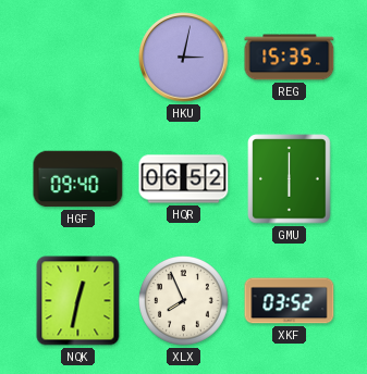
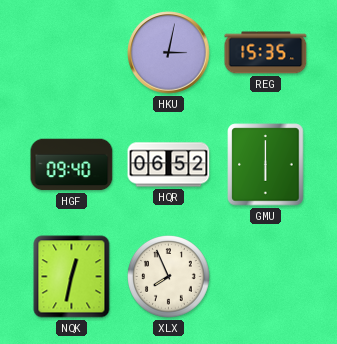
XKF: 03:52 -> none
